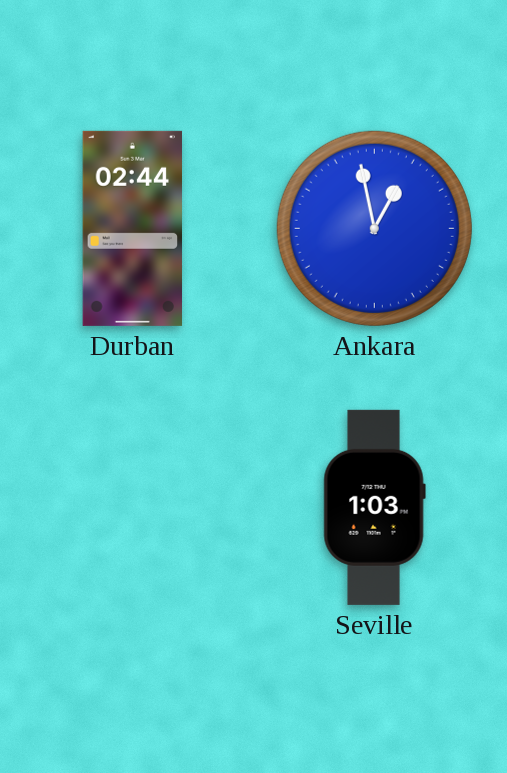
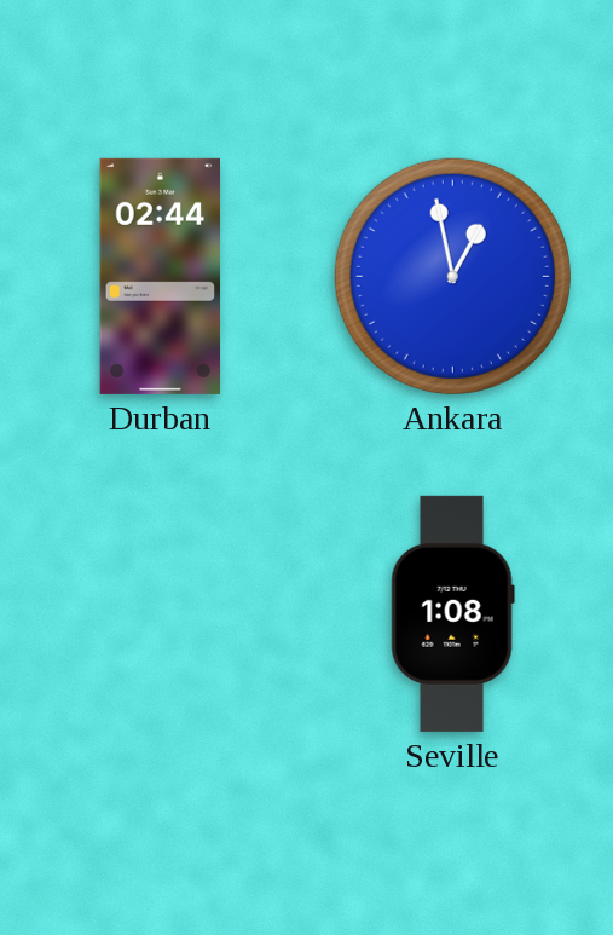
Seville: 1:03 -> 1:08
